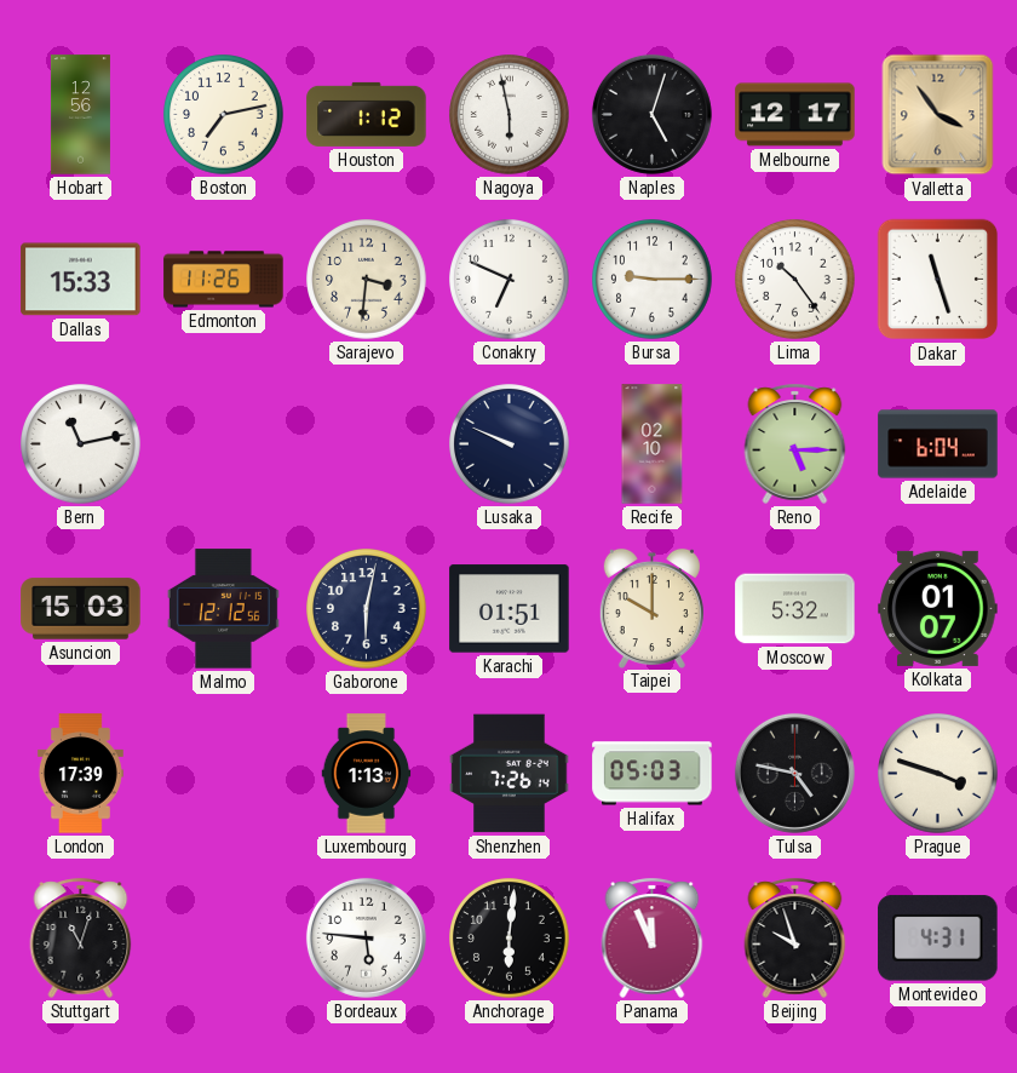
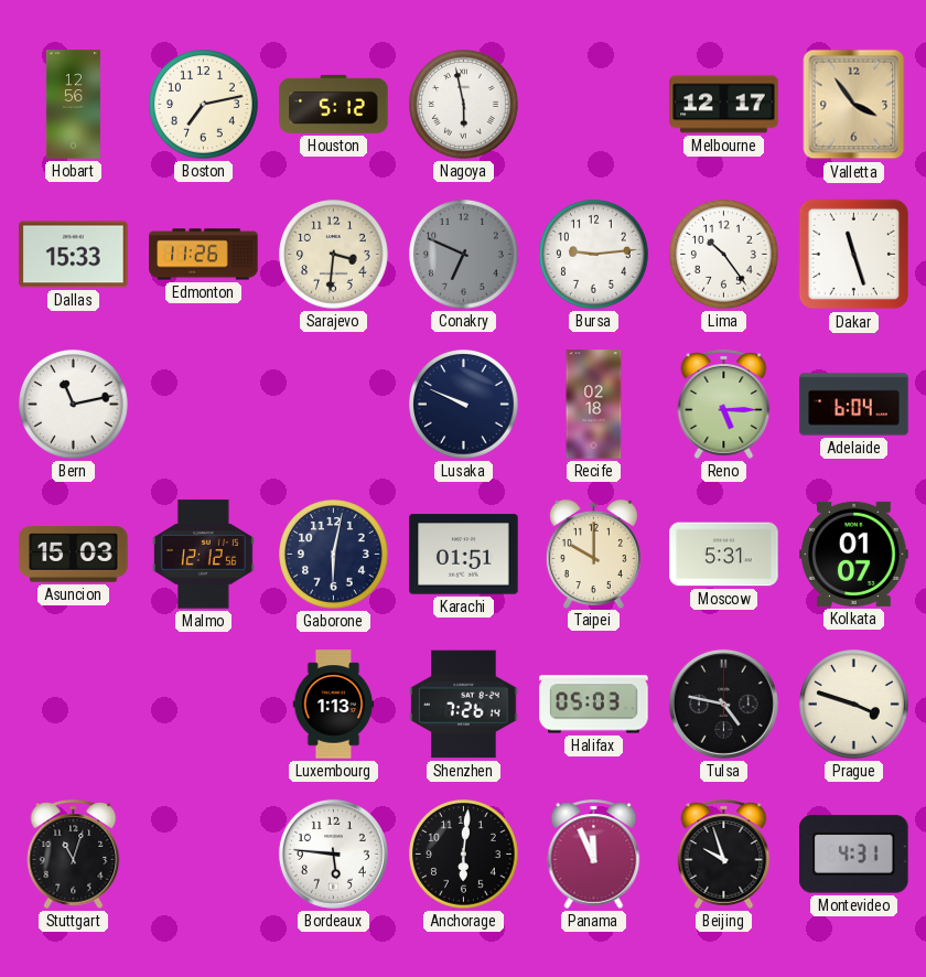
Houston: 1:12 -> 5:12
Naples: 5:03 -> none
Conakry dial: white -> grey
Bursa: 9:15 -> 9:14
Recife: 02:10 -> 02:18
Moscow: 5:32 -> 5:31
London: 17:39 -> none
